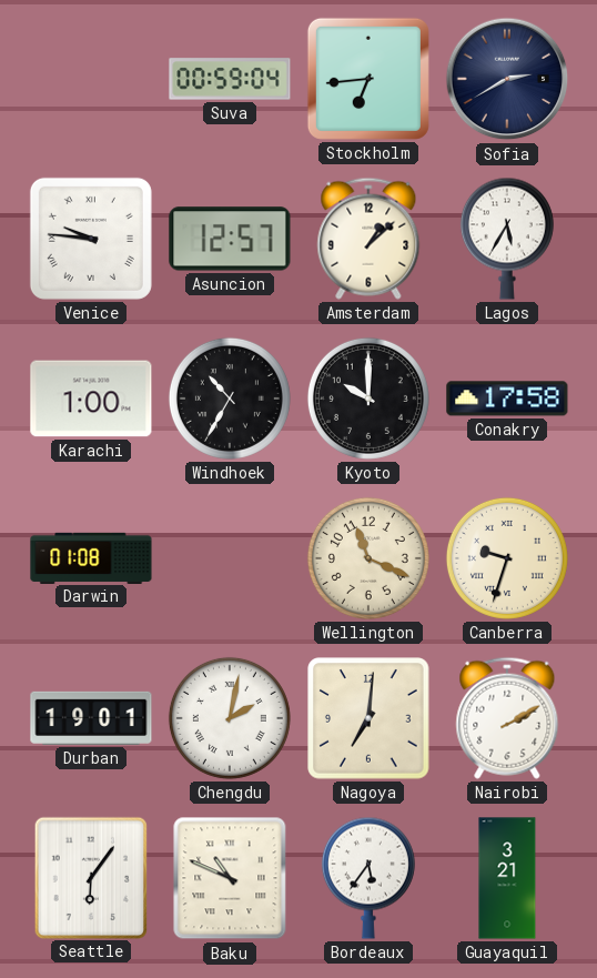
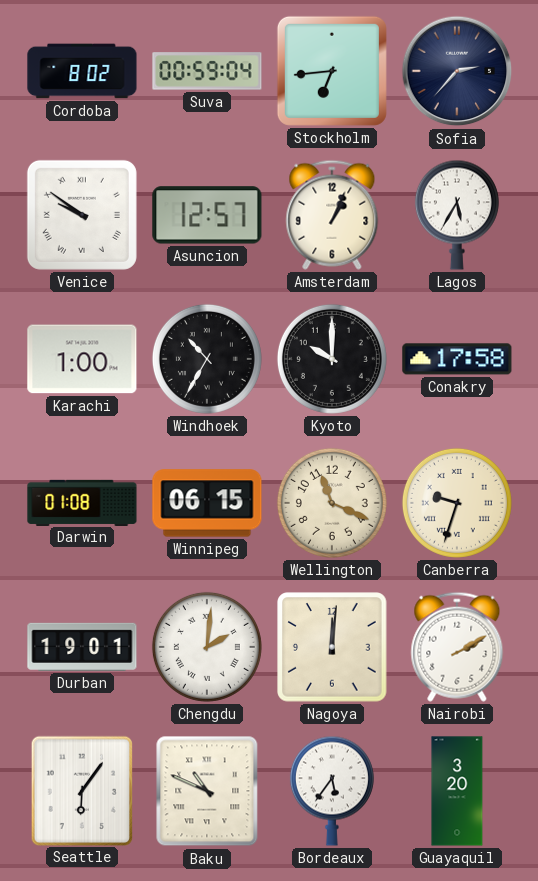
Cordoba: none -> 8:02
Sofia: 2:40 -> 2:37
Venice: 9:46 -> 9:51
Amsterdam: 1:08 -> 1:04
Winnipeg: none -> 06:15
Chengdu: 2:02 -> 2:01
Nagoya: 7:01 -> 12:01
Guayaquil: 3:21 -> 3:20
